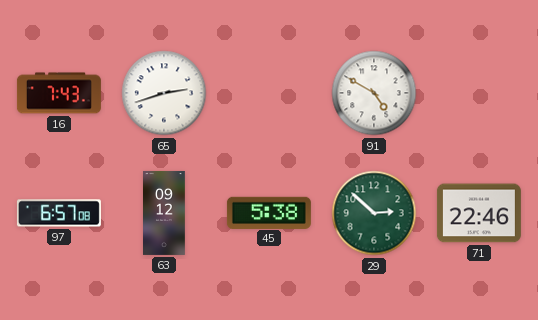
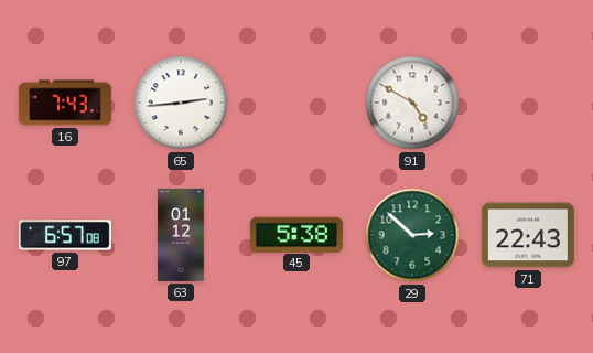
65: 2:42 -> 2:44
63: 09:12 -> 01:12
71: 22:46 -> 22:43
